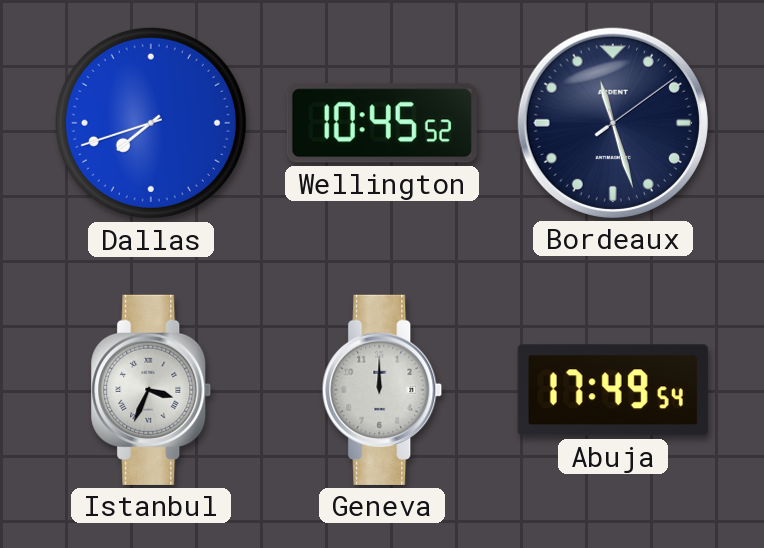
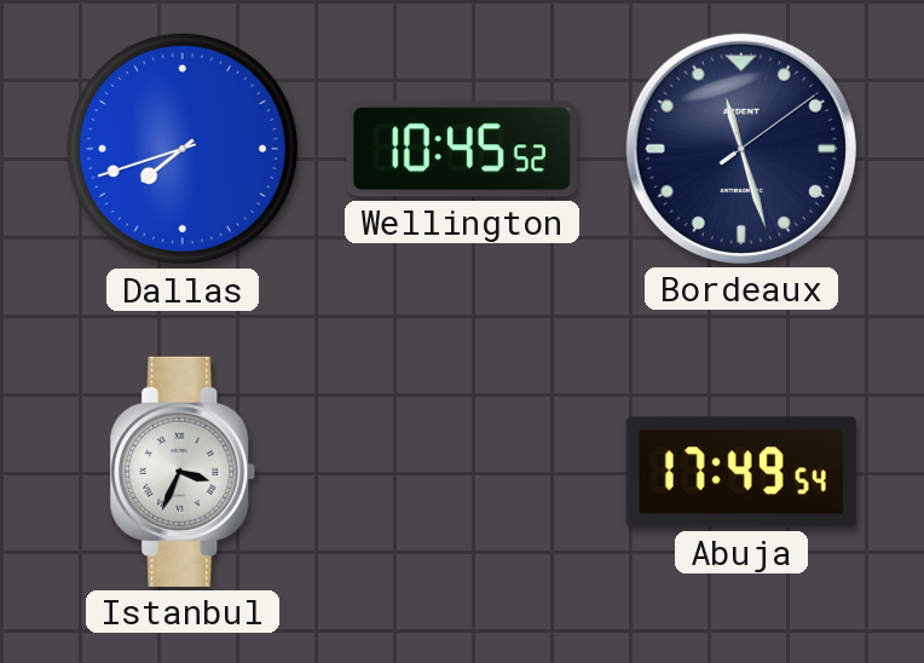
Geneva: 12:00 -> none
